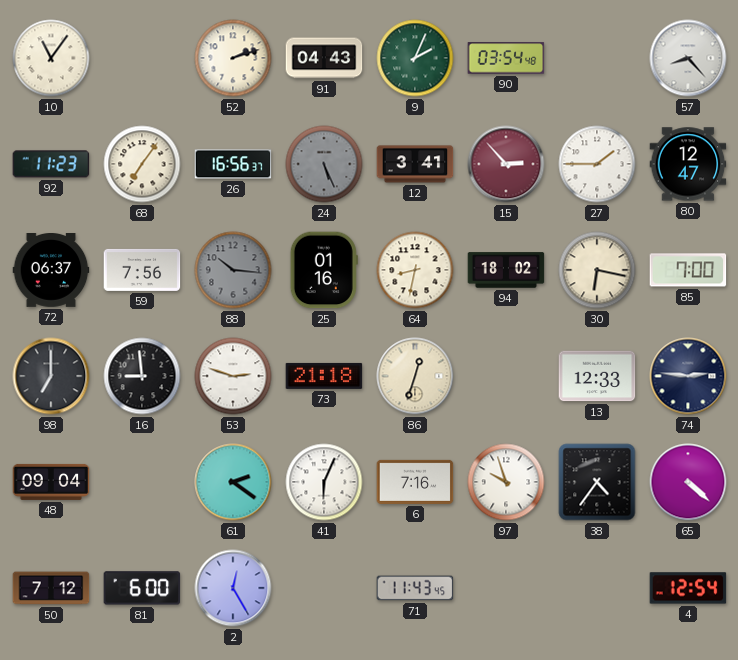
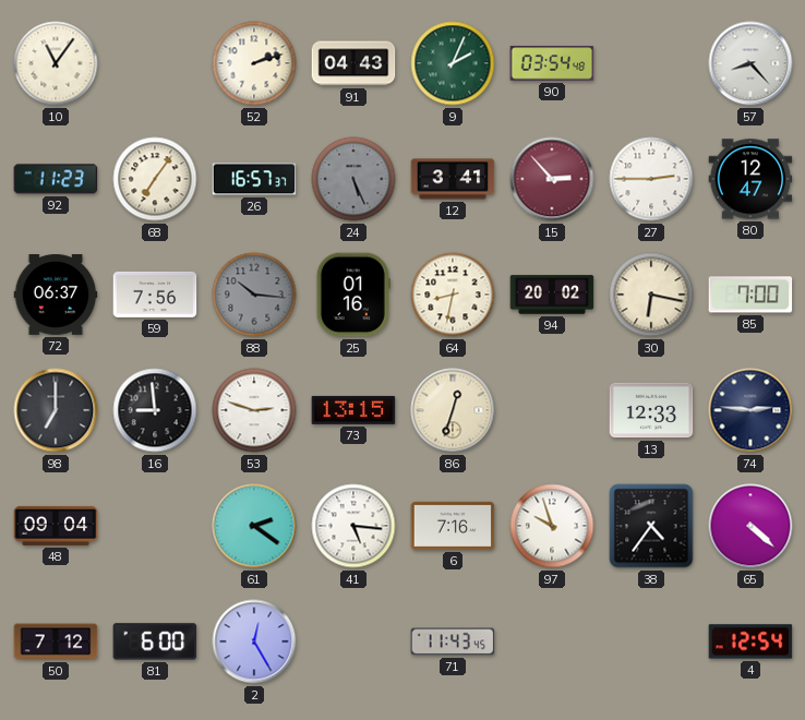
26: 16:56 -> 16:57
27: 1:45 -> 2:45
94: 18:02 -> 20:02
73: 21:18 -> 13:15
41: 6:04 -> 5:16
